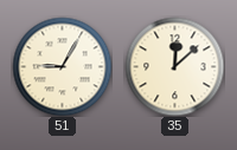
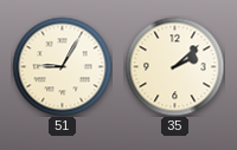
35: 12:08 -> 2:08
